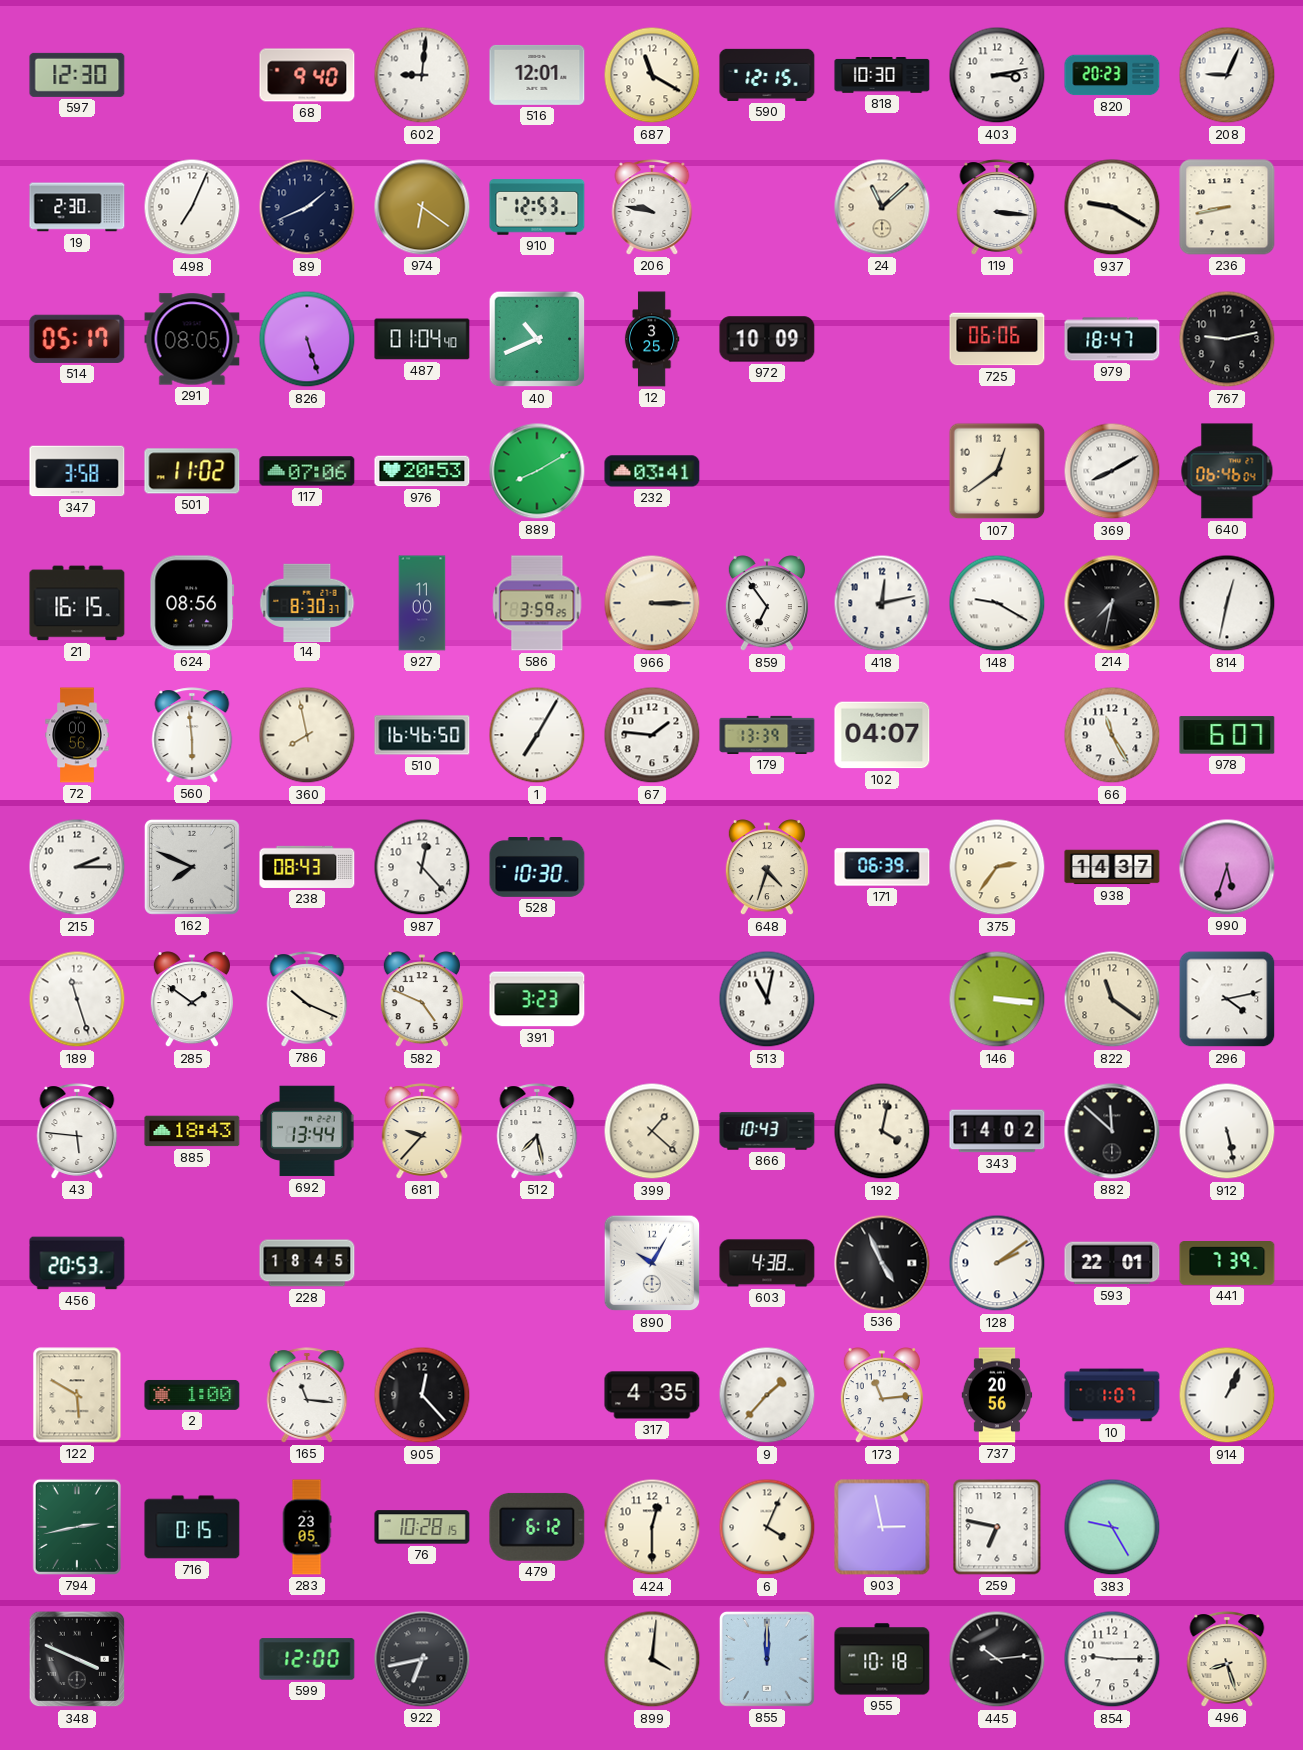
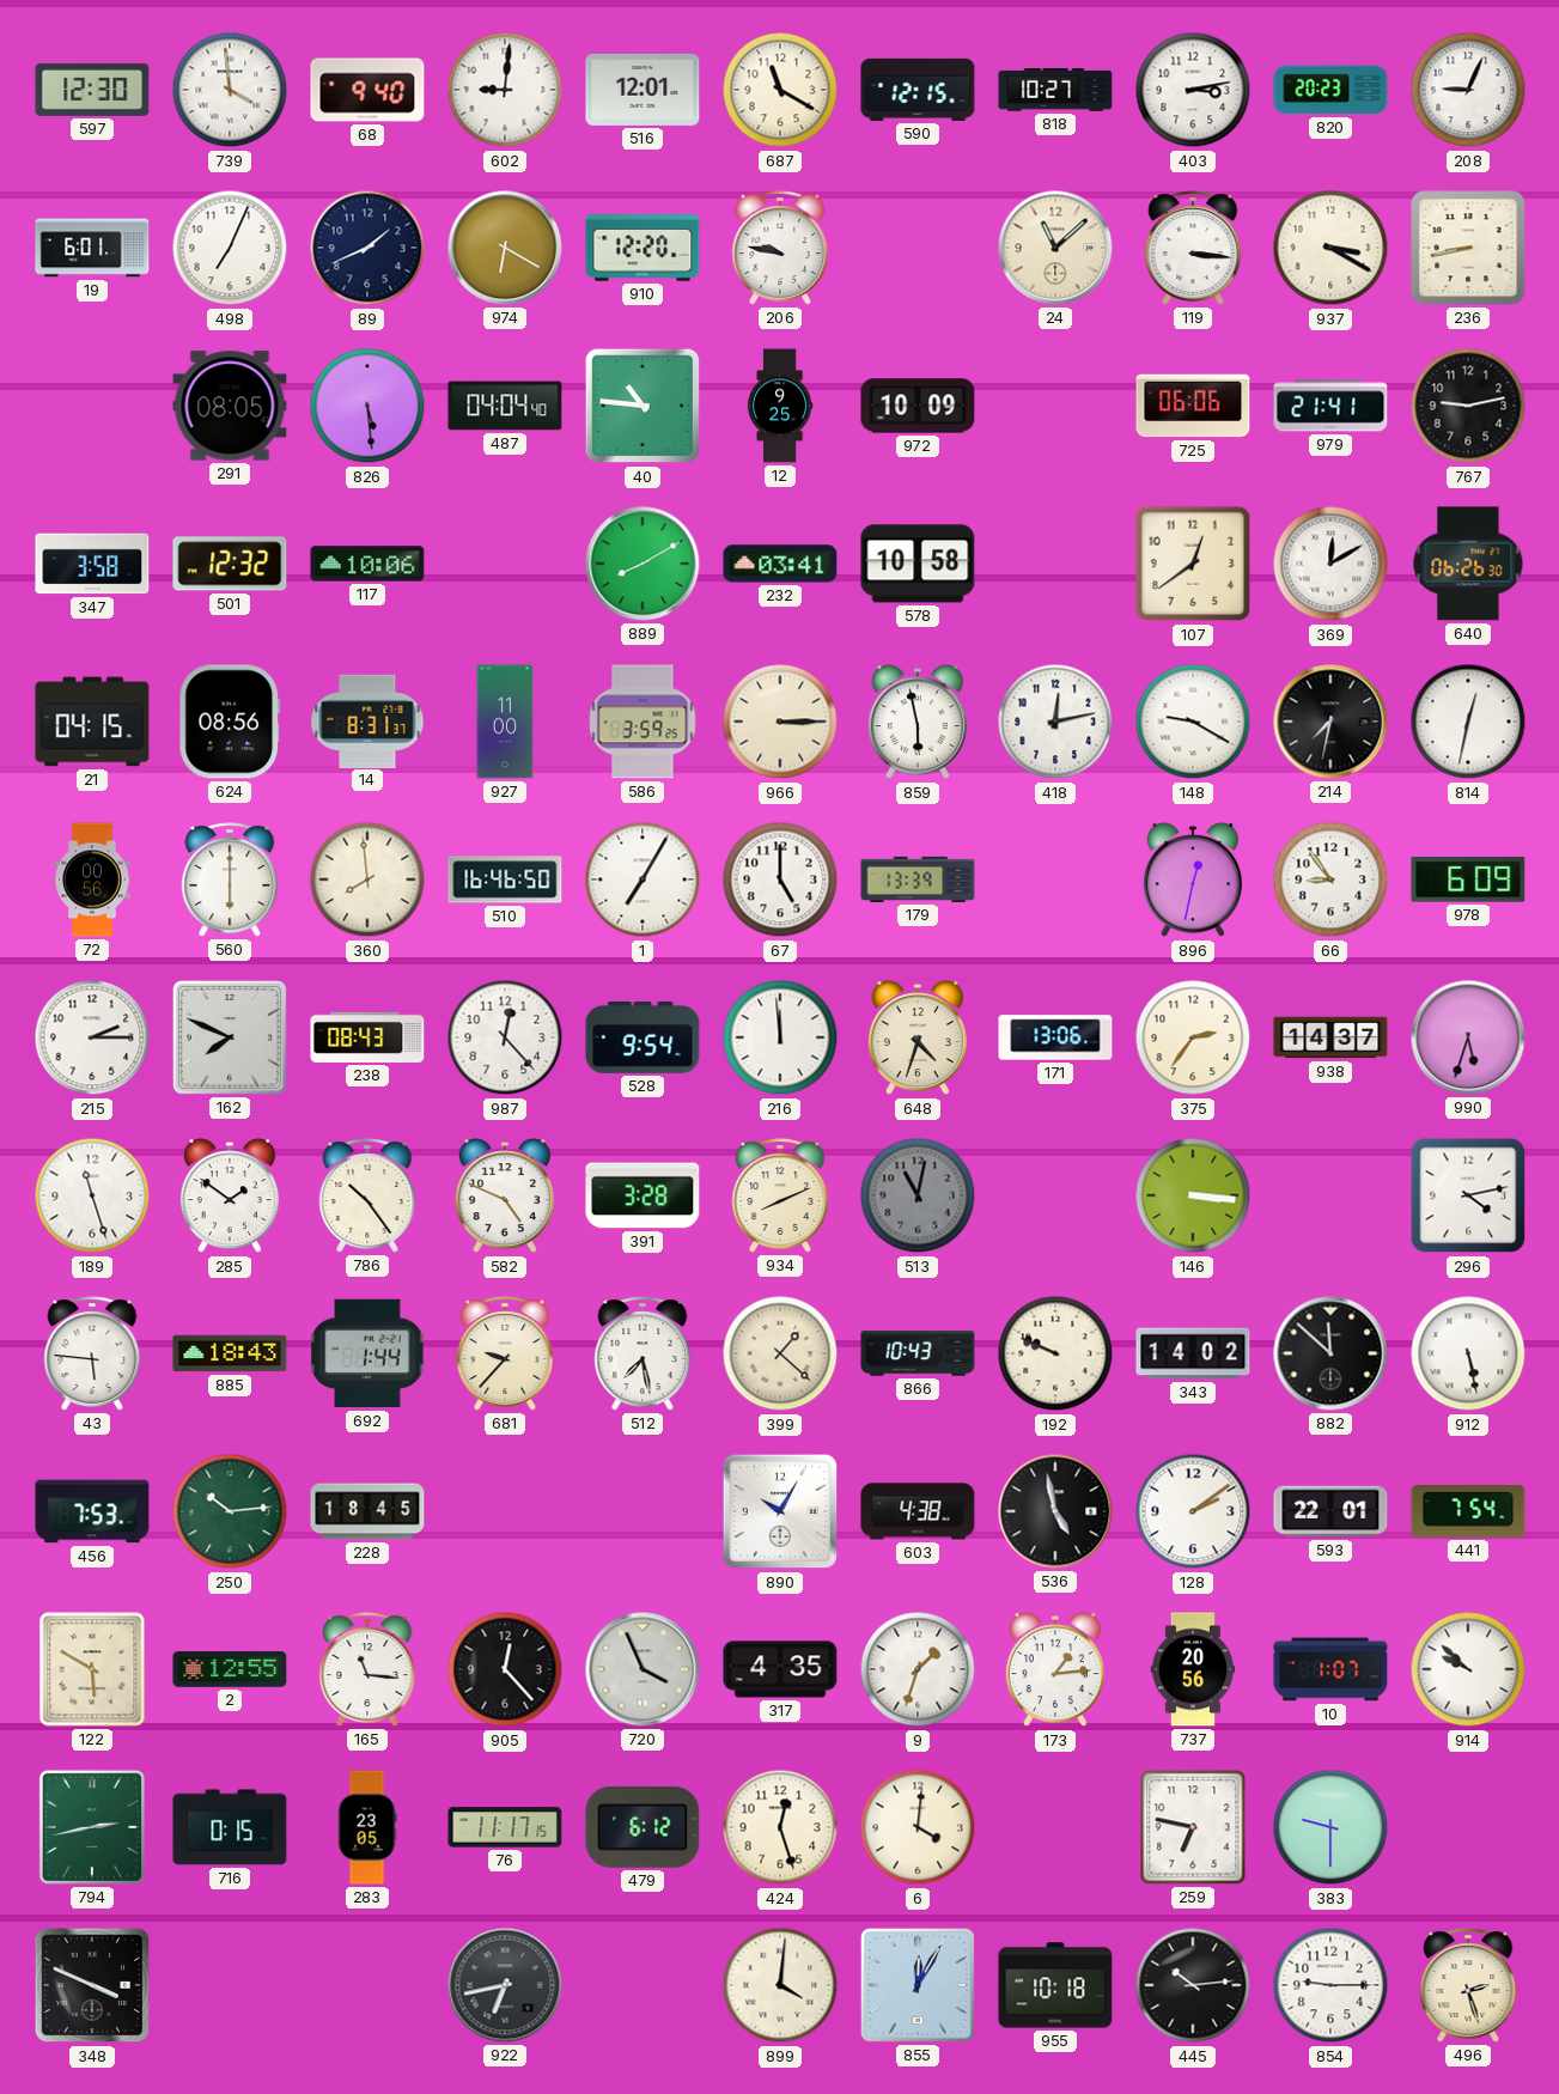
739: none -> 3:59
818: 10:30 -> 10:27
19: 2:30 -> 6:01
974: 6:21 -> 6:20
910: 12:53 -> 12:20
937: 9:20 -> 3:20
514: 05:17 -> none
826: 5:27 -> 5:29
487: 01:04 -> 04:04
40: 10:41 -> 10:46
12: 3:25 -> 9:25
979: 18:47 -> 21:41
501: 11:02 -> 12:32
117: 07:06 -> 10:06
976: 20:53 -> none
578: none -> 10:58
369: 8:10 -> 12:10
640: 06:46 -> 06:26
21: 16:15 -> 04:15
14: 8:30 -> 8:31
859: 6:54 -> 5:58
560: 5:59 -> 6:00
360: 7:58 -> 7:59
67: 1:46 -> 5:00
102: 04:07 -> none
896: none -> 12:32
66: 11:25 -> 8:54
978: 6:07 -> 6:09
528: 10:30 -> 9:54
216: none -> 11:59
171: 06:39 -> 13:06
786: 10:19 -> 10:24
391: 3:23 -> 3:28
934: none -> 8:11
513 dial: white -> grey
822: 11:21 -> none
692: 13:44 -> 1:44
192: 4:02 -> 9:49
456: 20:53 -> 7:53
250: none -> 10:14
536: 4:56 -> 4:58
441: 7:39 -> 7:54
2: 1:00 -> 12:55
720: none -> 3:56
9: 1:37 -> 1:33
173: 11:14 -> 1:14
914: 1:04 -> 9:52
76: 10:28 -> 11:17
424: 12:30 -> 12:27
6: 4:04 -> 4:01
903: 2:58 -> none
383: 9:25 -> 9:30
599: 12:00 -> none
855: 12:00 -> 12:05
496: 8:27 -> 2:27
